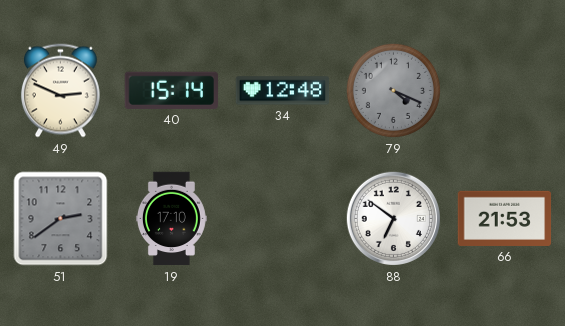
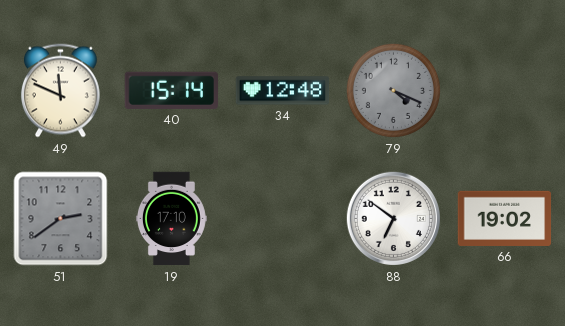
49: 2:49 -> 11:49
66: 21:53 -> 19:02
